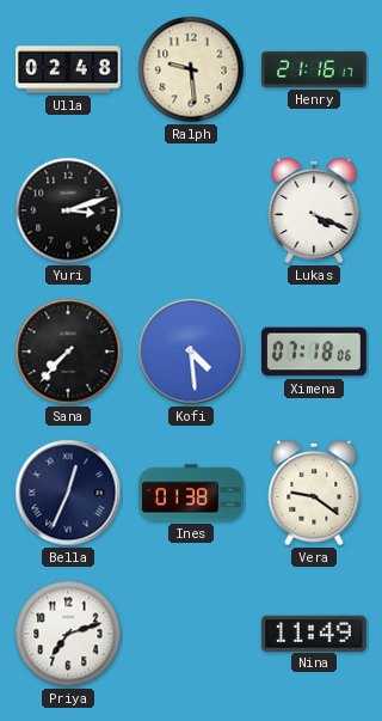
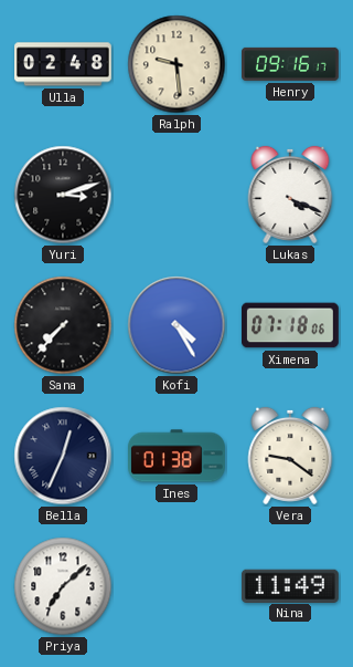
Henry: 21:16 -> 09:16
Kofi: 4:29 -> 4:25
Priya: 7:12 -> 7:08
